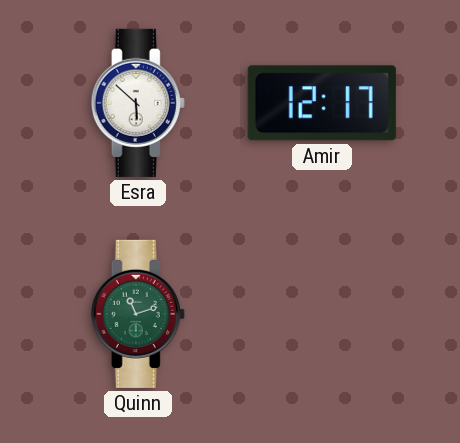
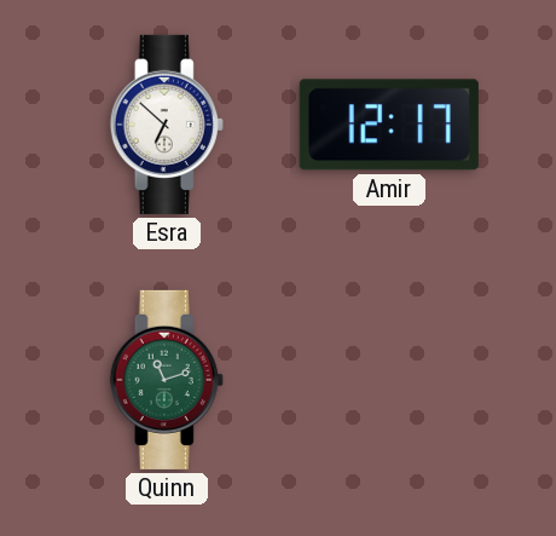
Esra: 5:52 -> 6:52
